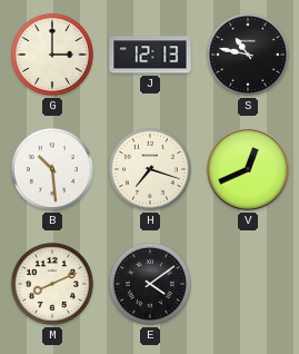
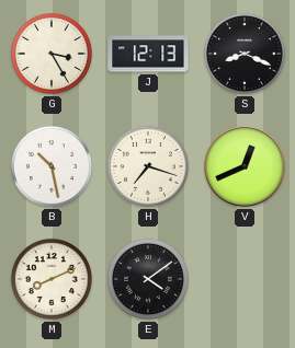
G: 3:00 -> 3:25
S: 10:47 -> 8:19
B: 10:29 -> 10:28
